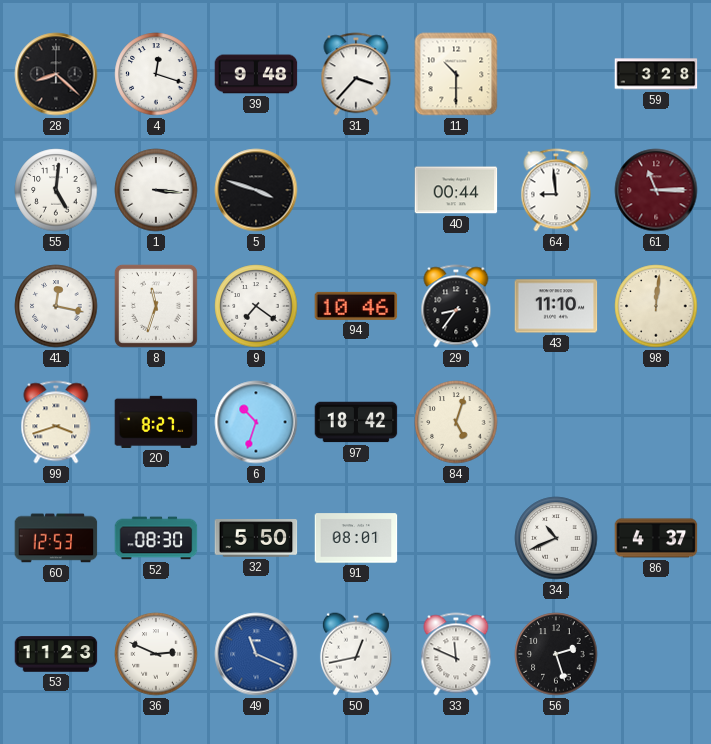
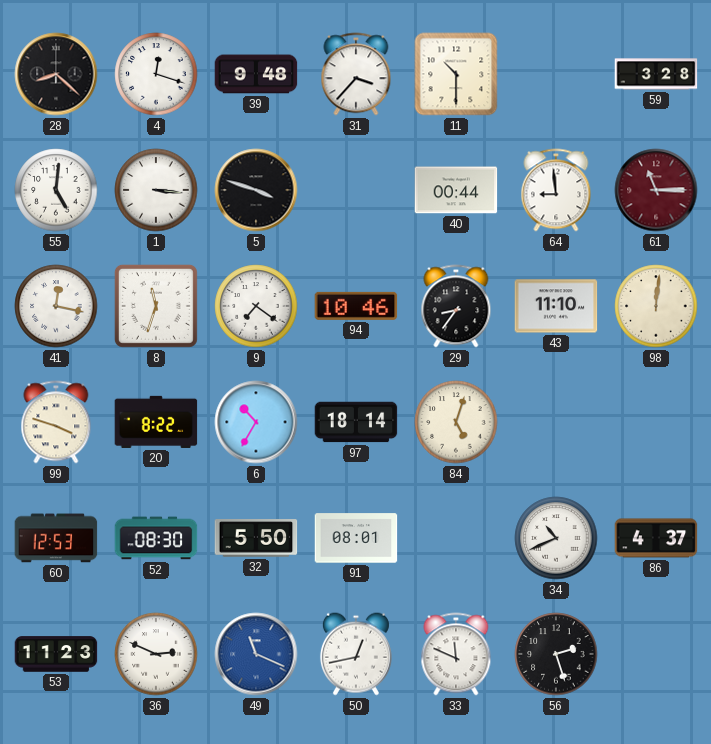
99: 3:42 -> 3:48
20: 8:27 -> 8:22
6: 10:33 -> 10:35
97: 18:42 -> 18:14
